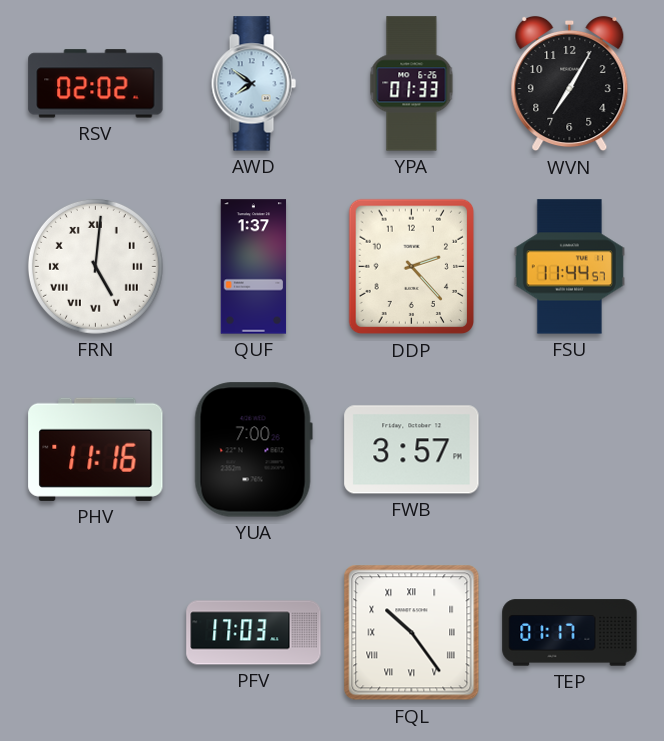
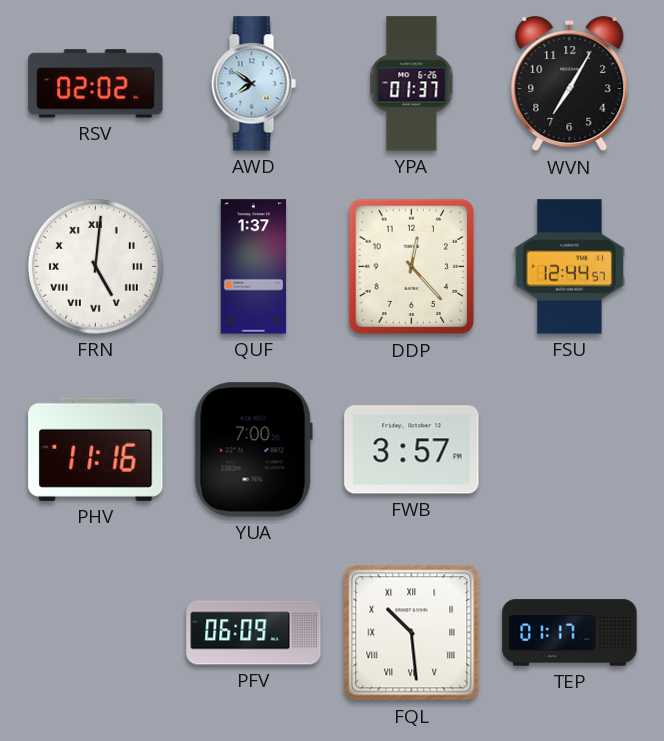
YPA: 01:33 -> 01:37
DDP: 2:23 -> 12:23
FSU: 11:44 -> 12:44
PFV: 17:03 -> 06:09
FQL: 10:24 -> 10:29
